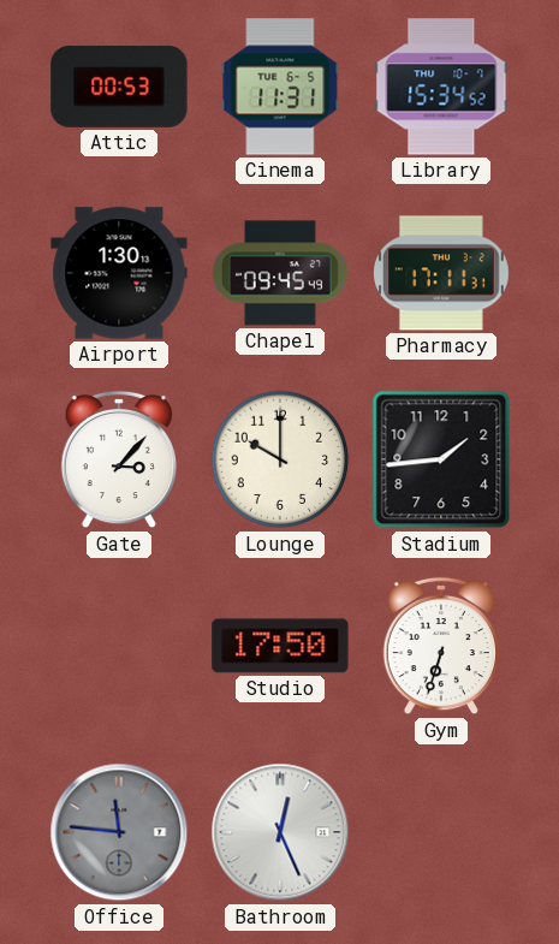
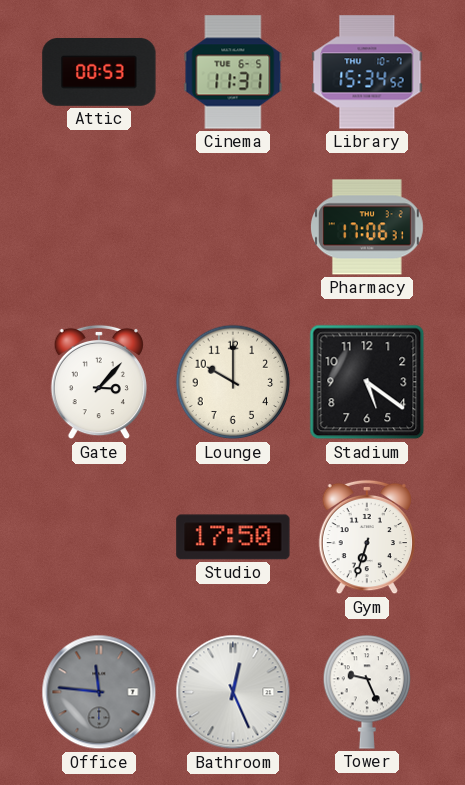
Airport: 1:30 -> none
Chapel: 09:45 -> none
Pharmacy: 17:11 -> 17:06
Stadium: 1:44 -> 5:21
Tower: none -> 9:26
